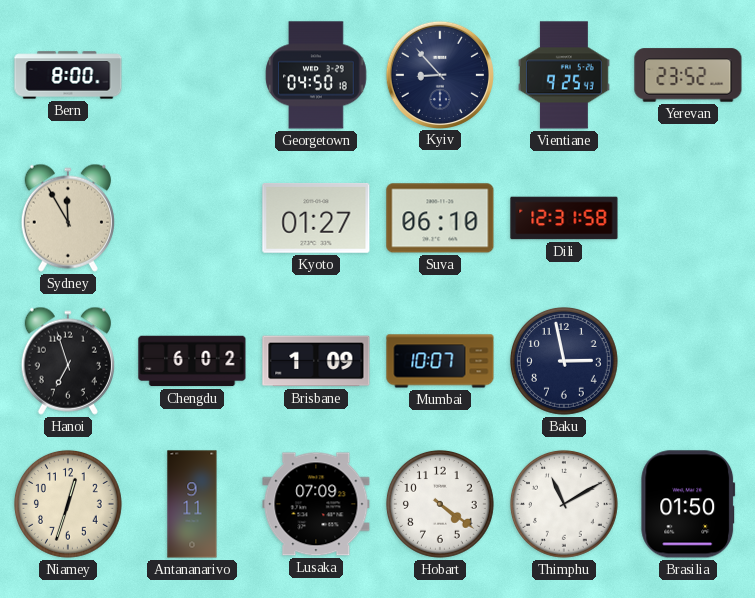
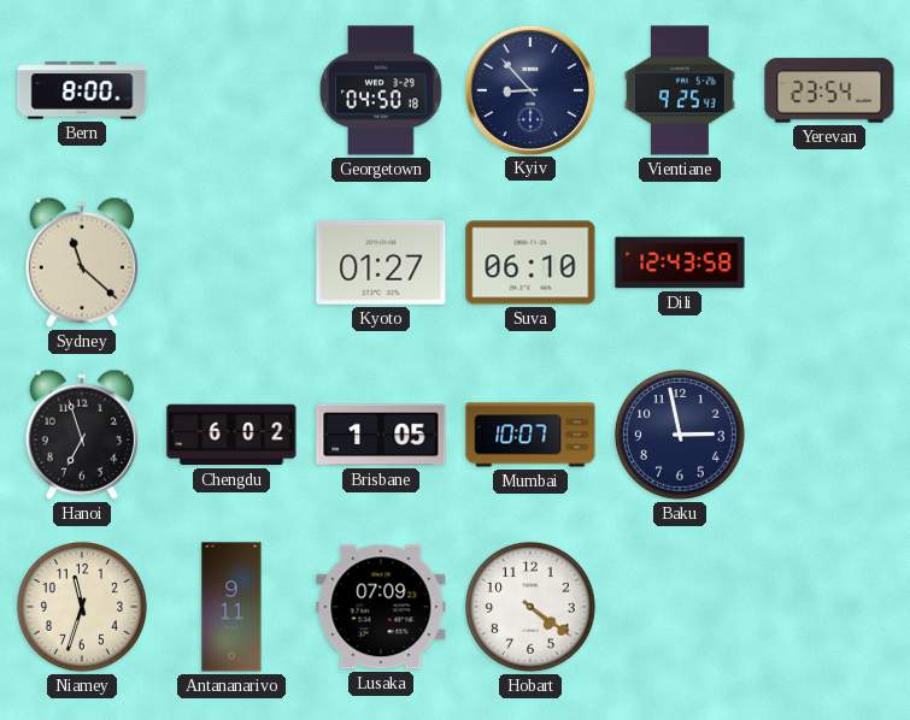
Yerevan: 23:52 -> 23:54
Sydney: 11:55 -> 11:22
Dili: 12:31 -> 12:43
Brisbane: 1:09 -> 1:05
Niamey: 12:33 -> 11:33
Thimphu: 11:10 -> none
Brasilia: 01:50 -> none
